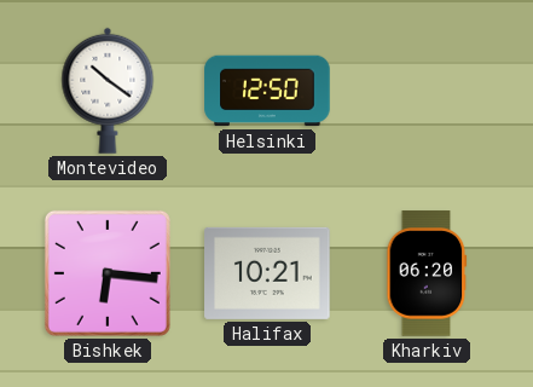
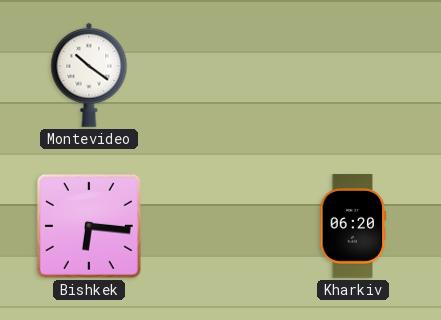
Helsinki: 12:50 -> none
Halifax: 10:21 -> none
